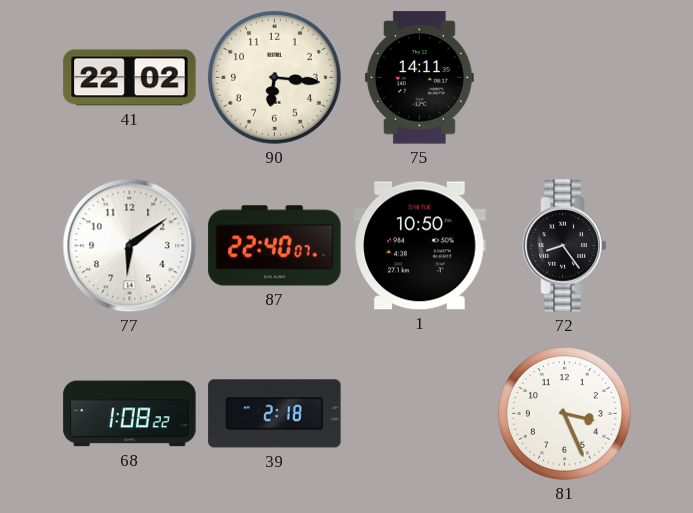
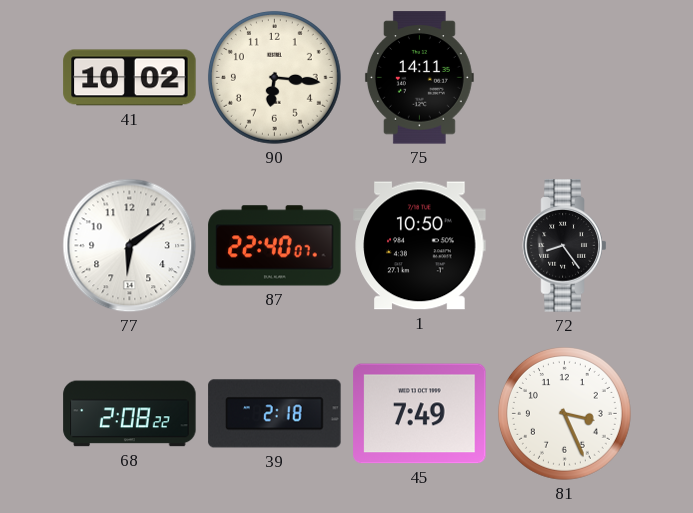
41: 22:02 -> 10:02
68: 1:08 -> 2:08
45: none -> 7:49
